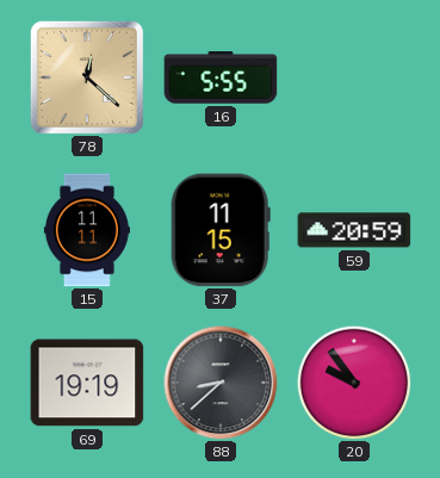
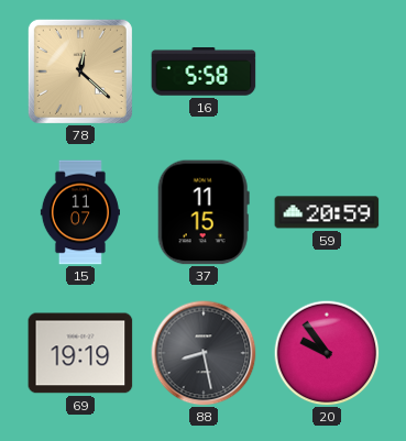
16: 5:55 -> 5:58
15: 11:11 -> 11:07
88: 8:38 -> 8:28
